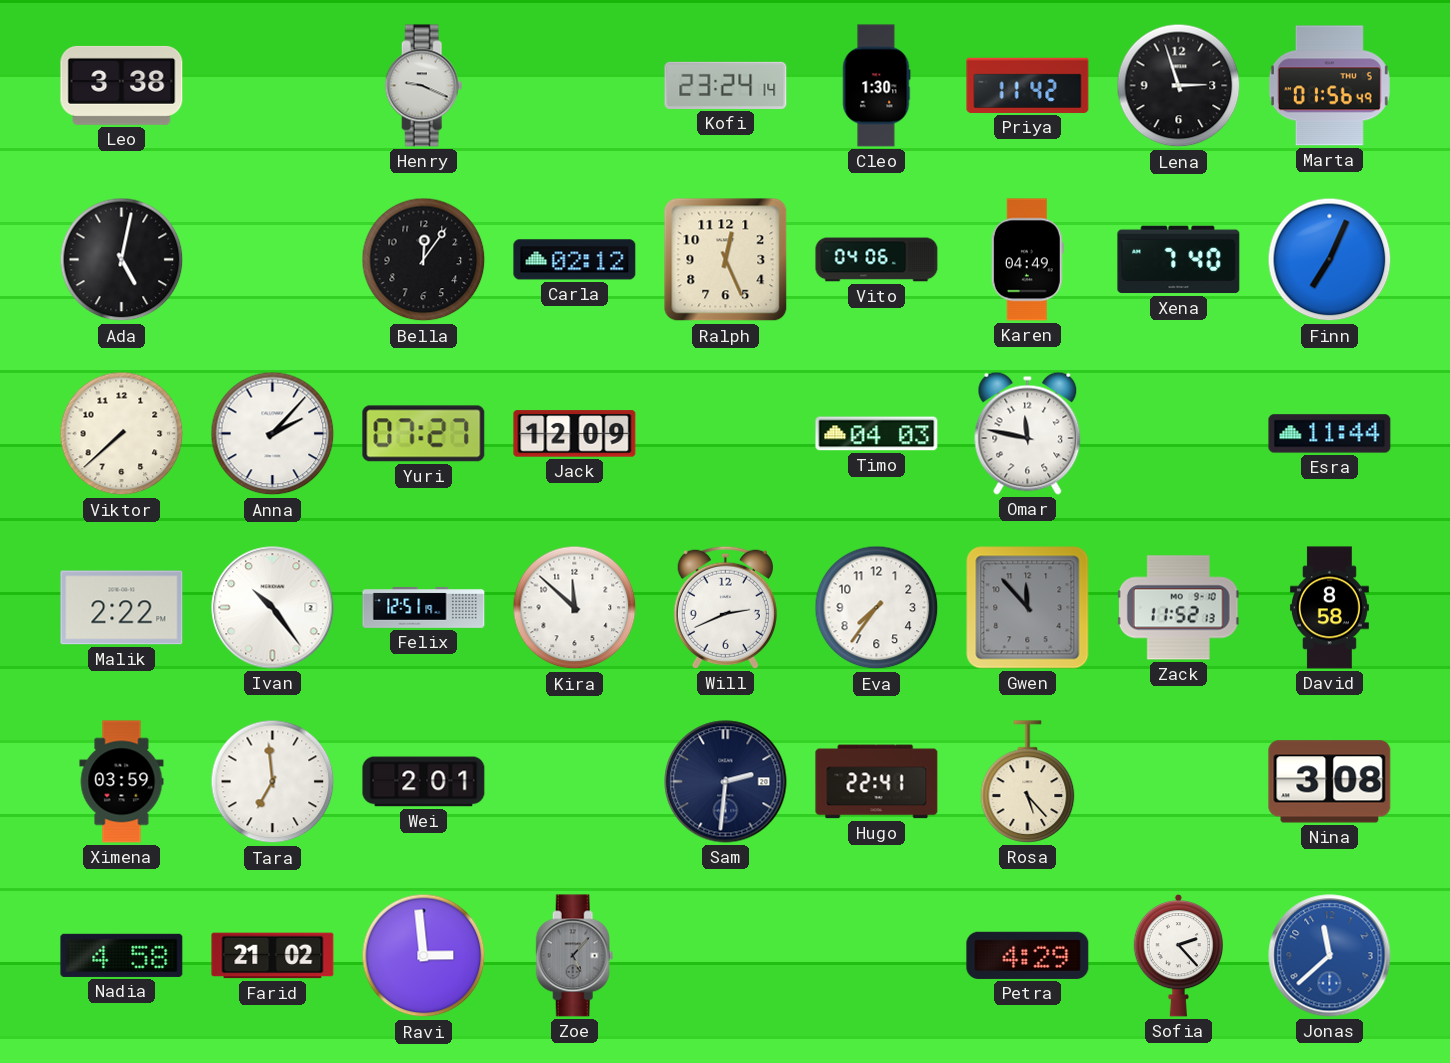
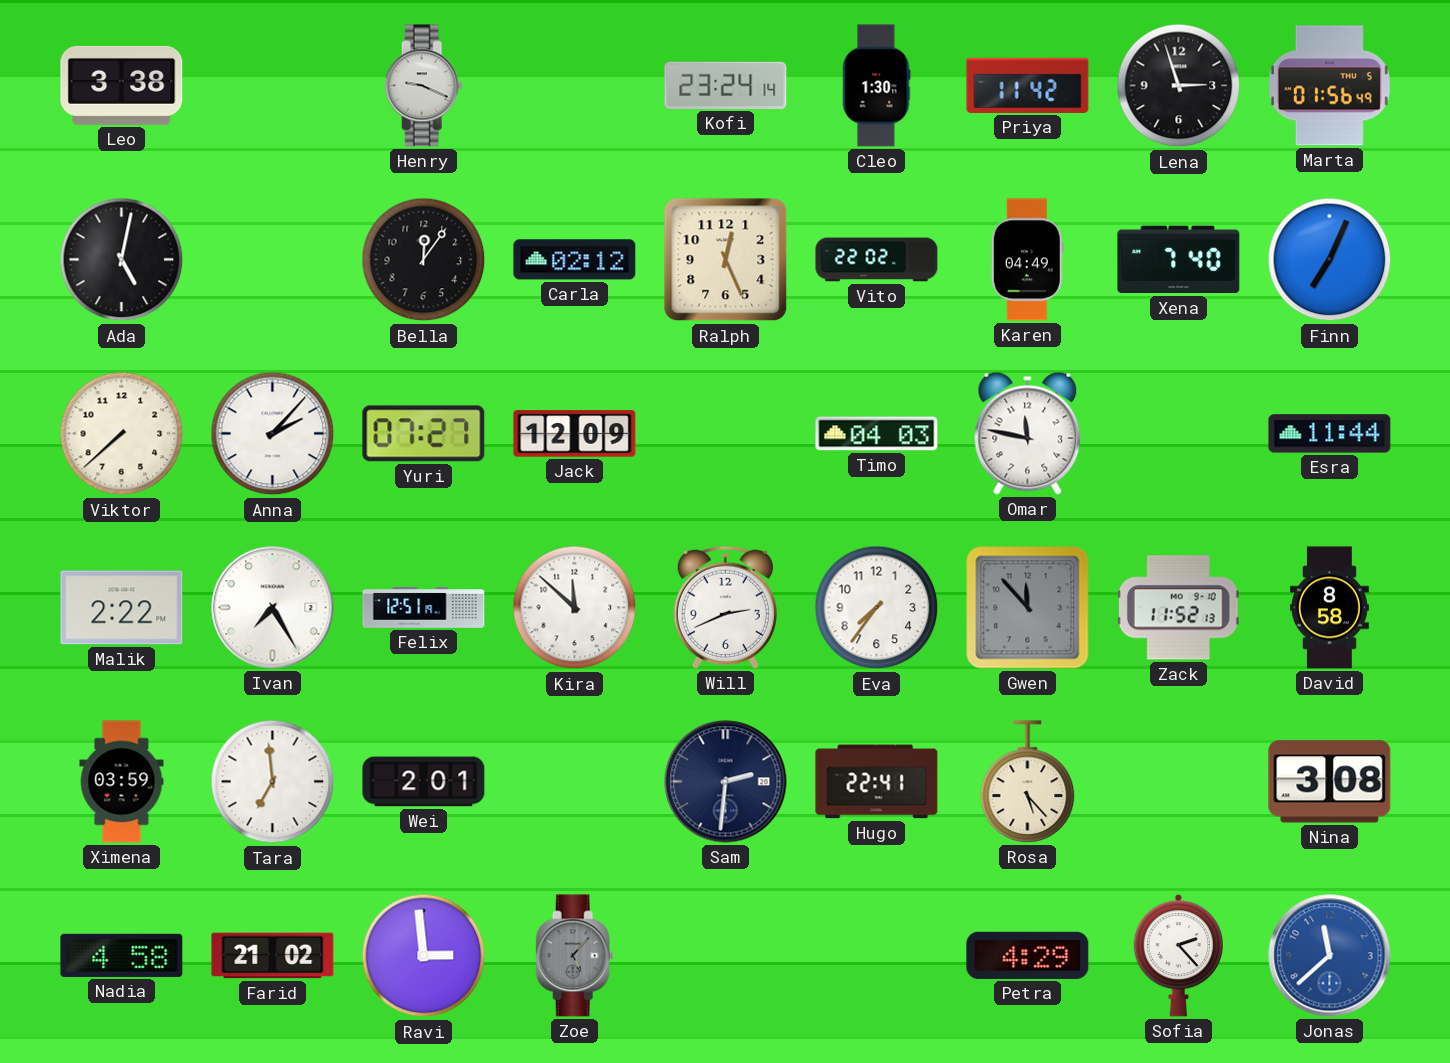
Vito: 04:06 -> 22:02
Ivan: 10:24 -> 7:25
